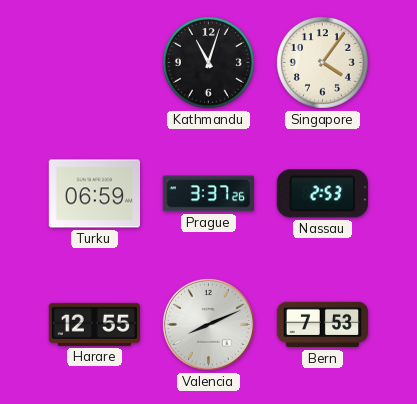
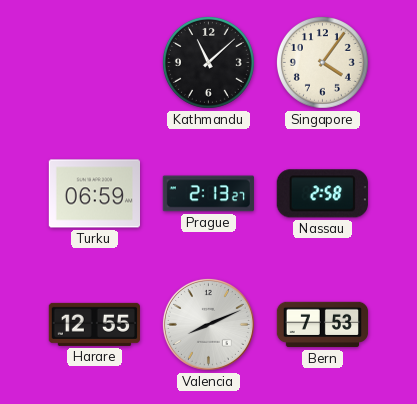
Kathmandu: 11:03 -> 11:08
Prague: 3:37 -> 2:13
Nassau: 2:53 -> 2:58
